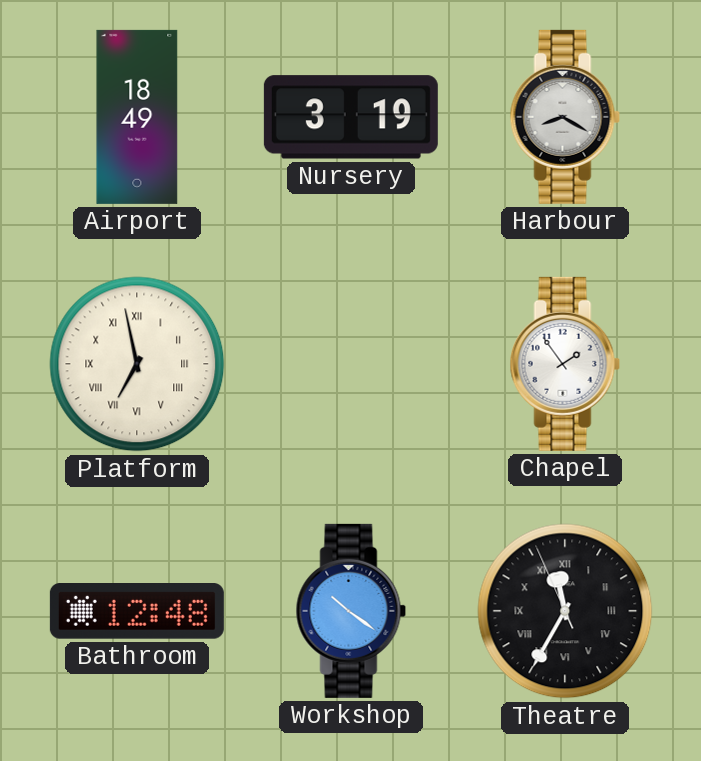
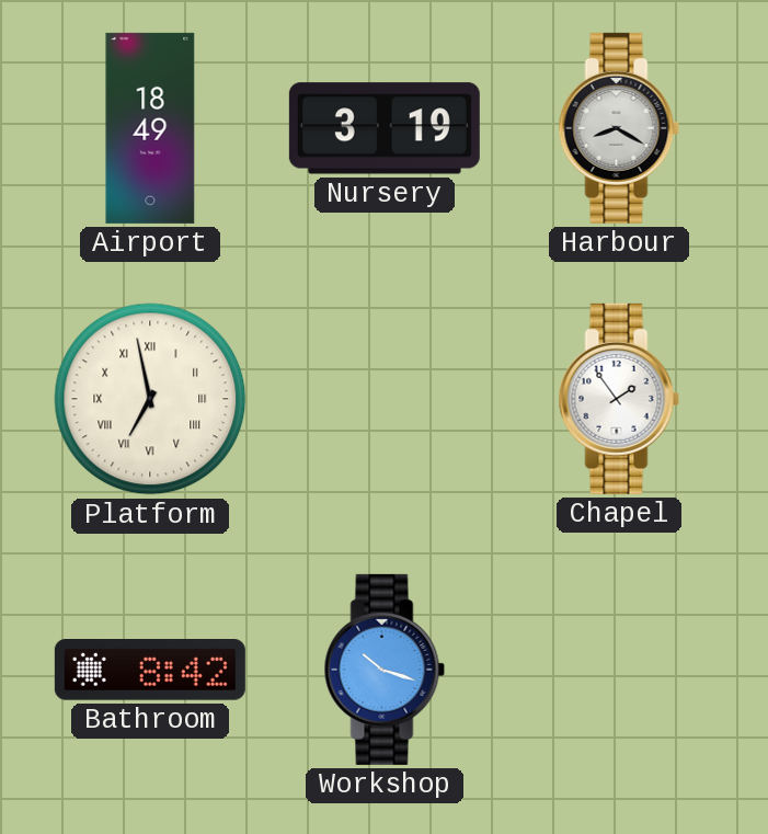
Bathroom: 12:48 -> 8:42
Workshop: 10:21 -> 10:18
Theatre: 11:34 -> none
